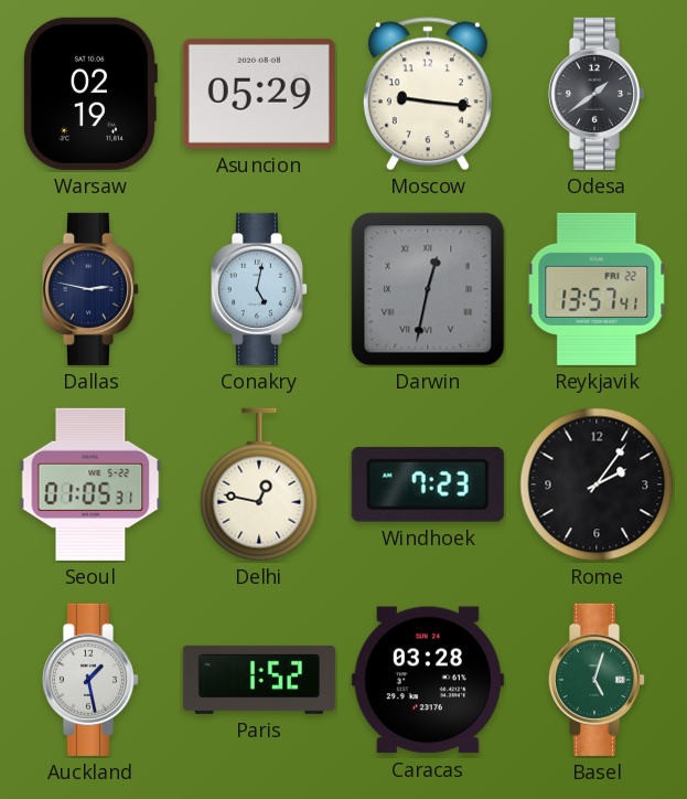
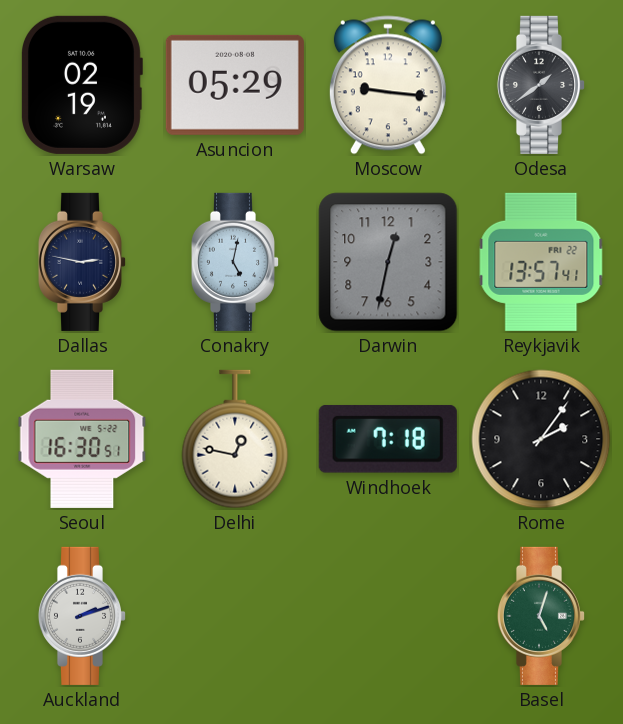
Darwin numerals: Roman -> Arabic
Seoul: 01:05 -> 16:30
Windhoek: 7:23 -> 7:18
Auckland: 1:28 -> 2:12
Paris: 1:52 -> none
Caracas: 03:28 -> none
